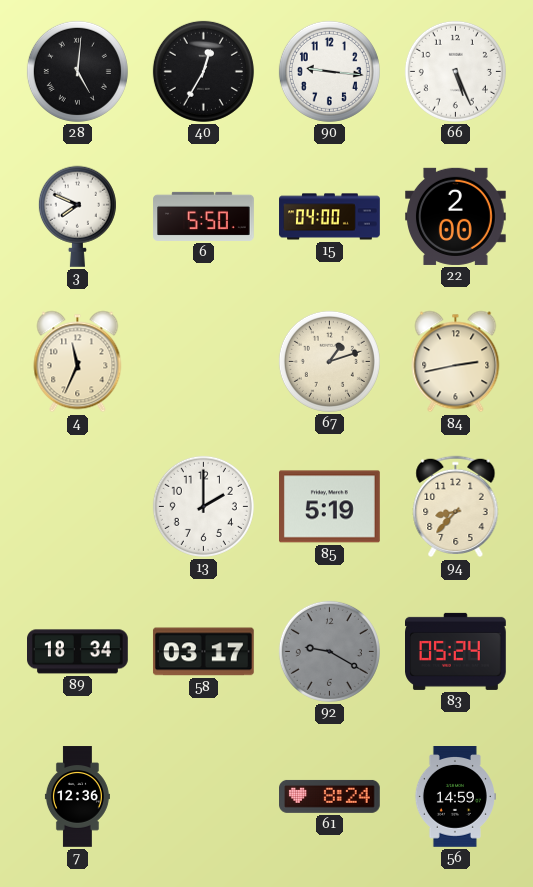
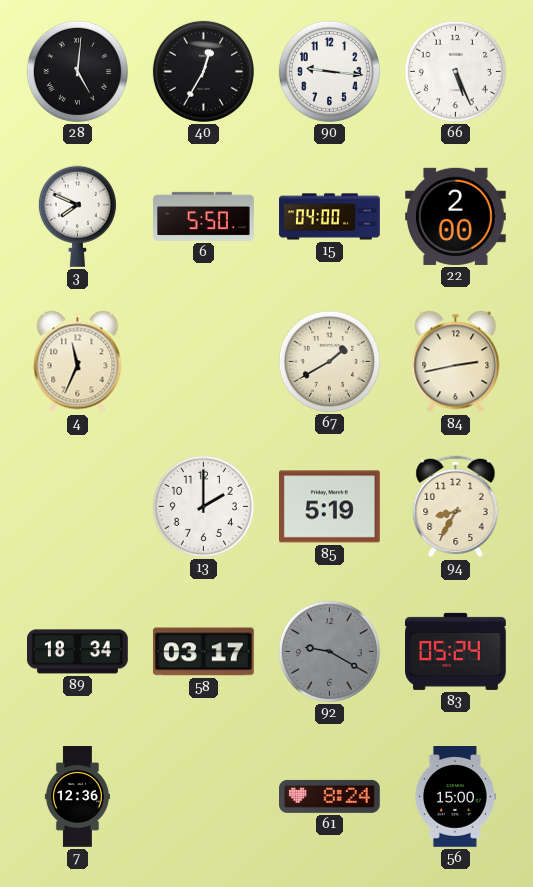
67: 1:12 -> 1:40
94: 8:37 -> 8:35
56: 14:59 -> 15:00
